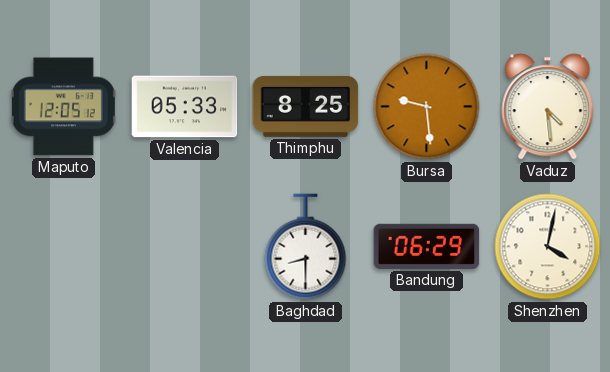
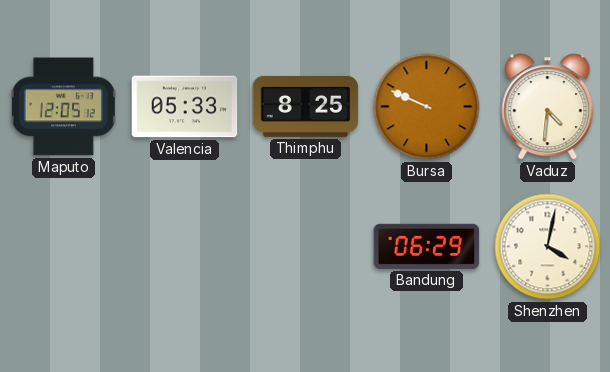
Bursa: 9:29 -> 9:49
Vaduz: 4:29 -> 4:31
Baghdad: 8:30 -> none
